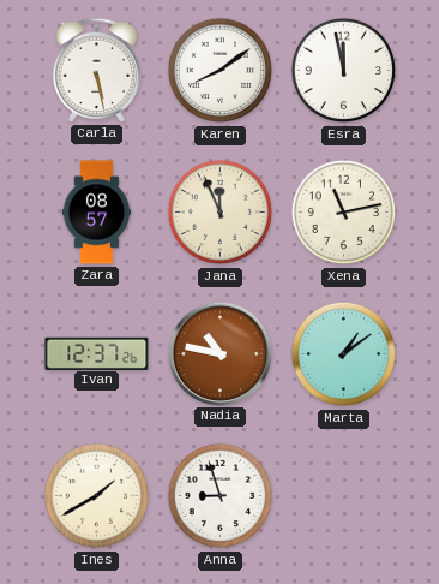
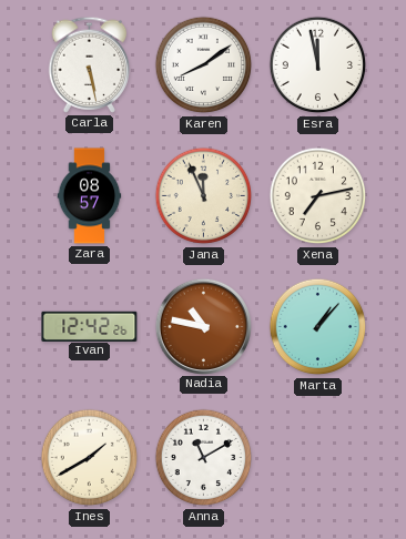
Xena: 11:13 -> 7:13
Ivan: 12:37 -> 12:42
Marta: 1:09 -> 1:07
Anna: 8:57 -> 11:10
